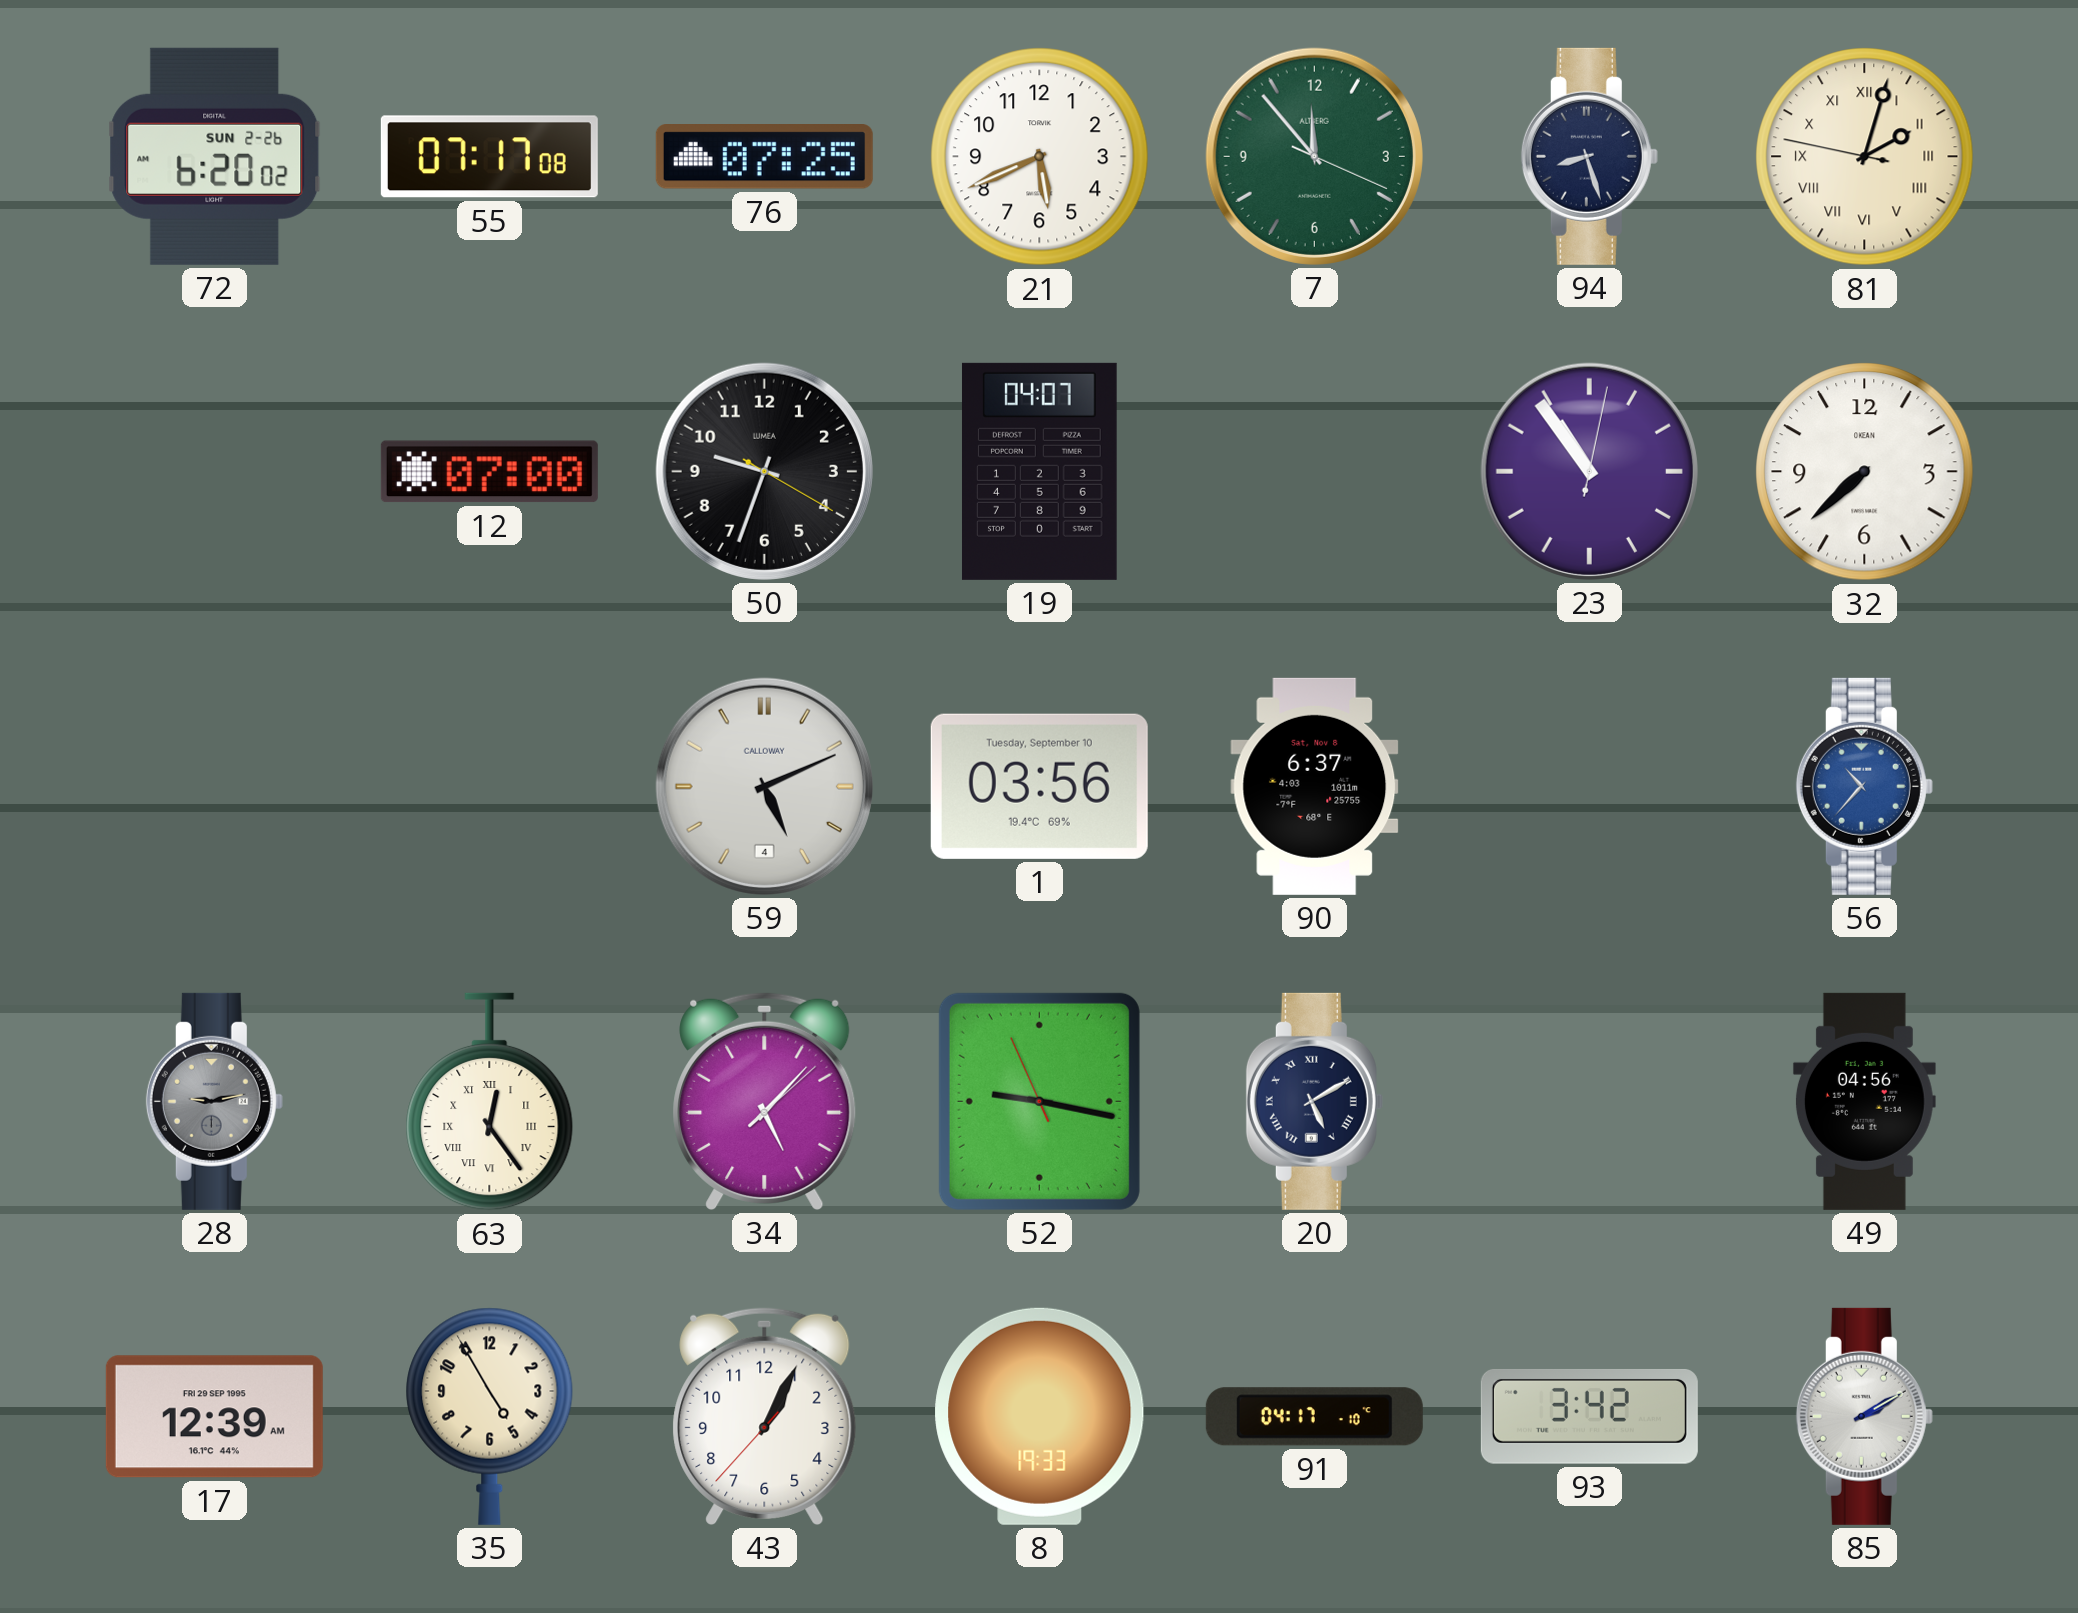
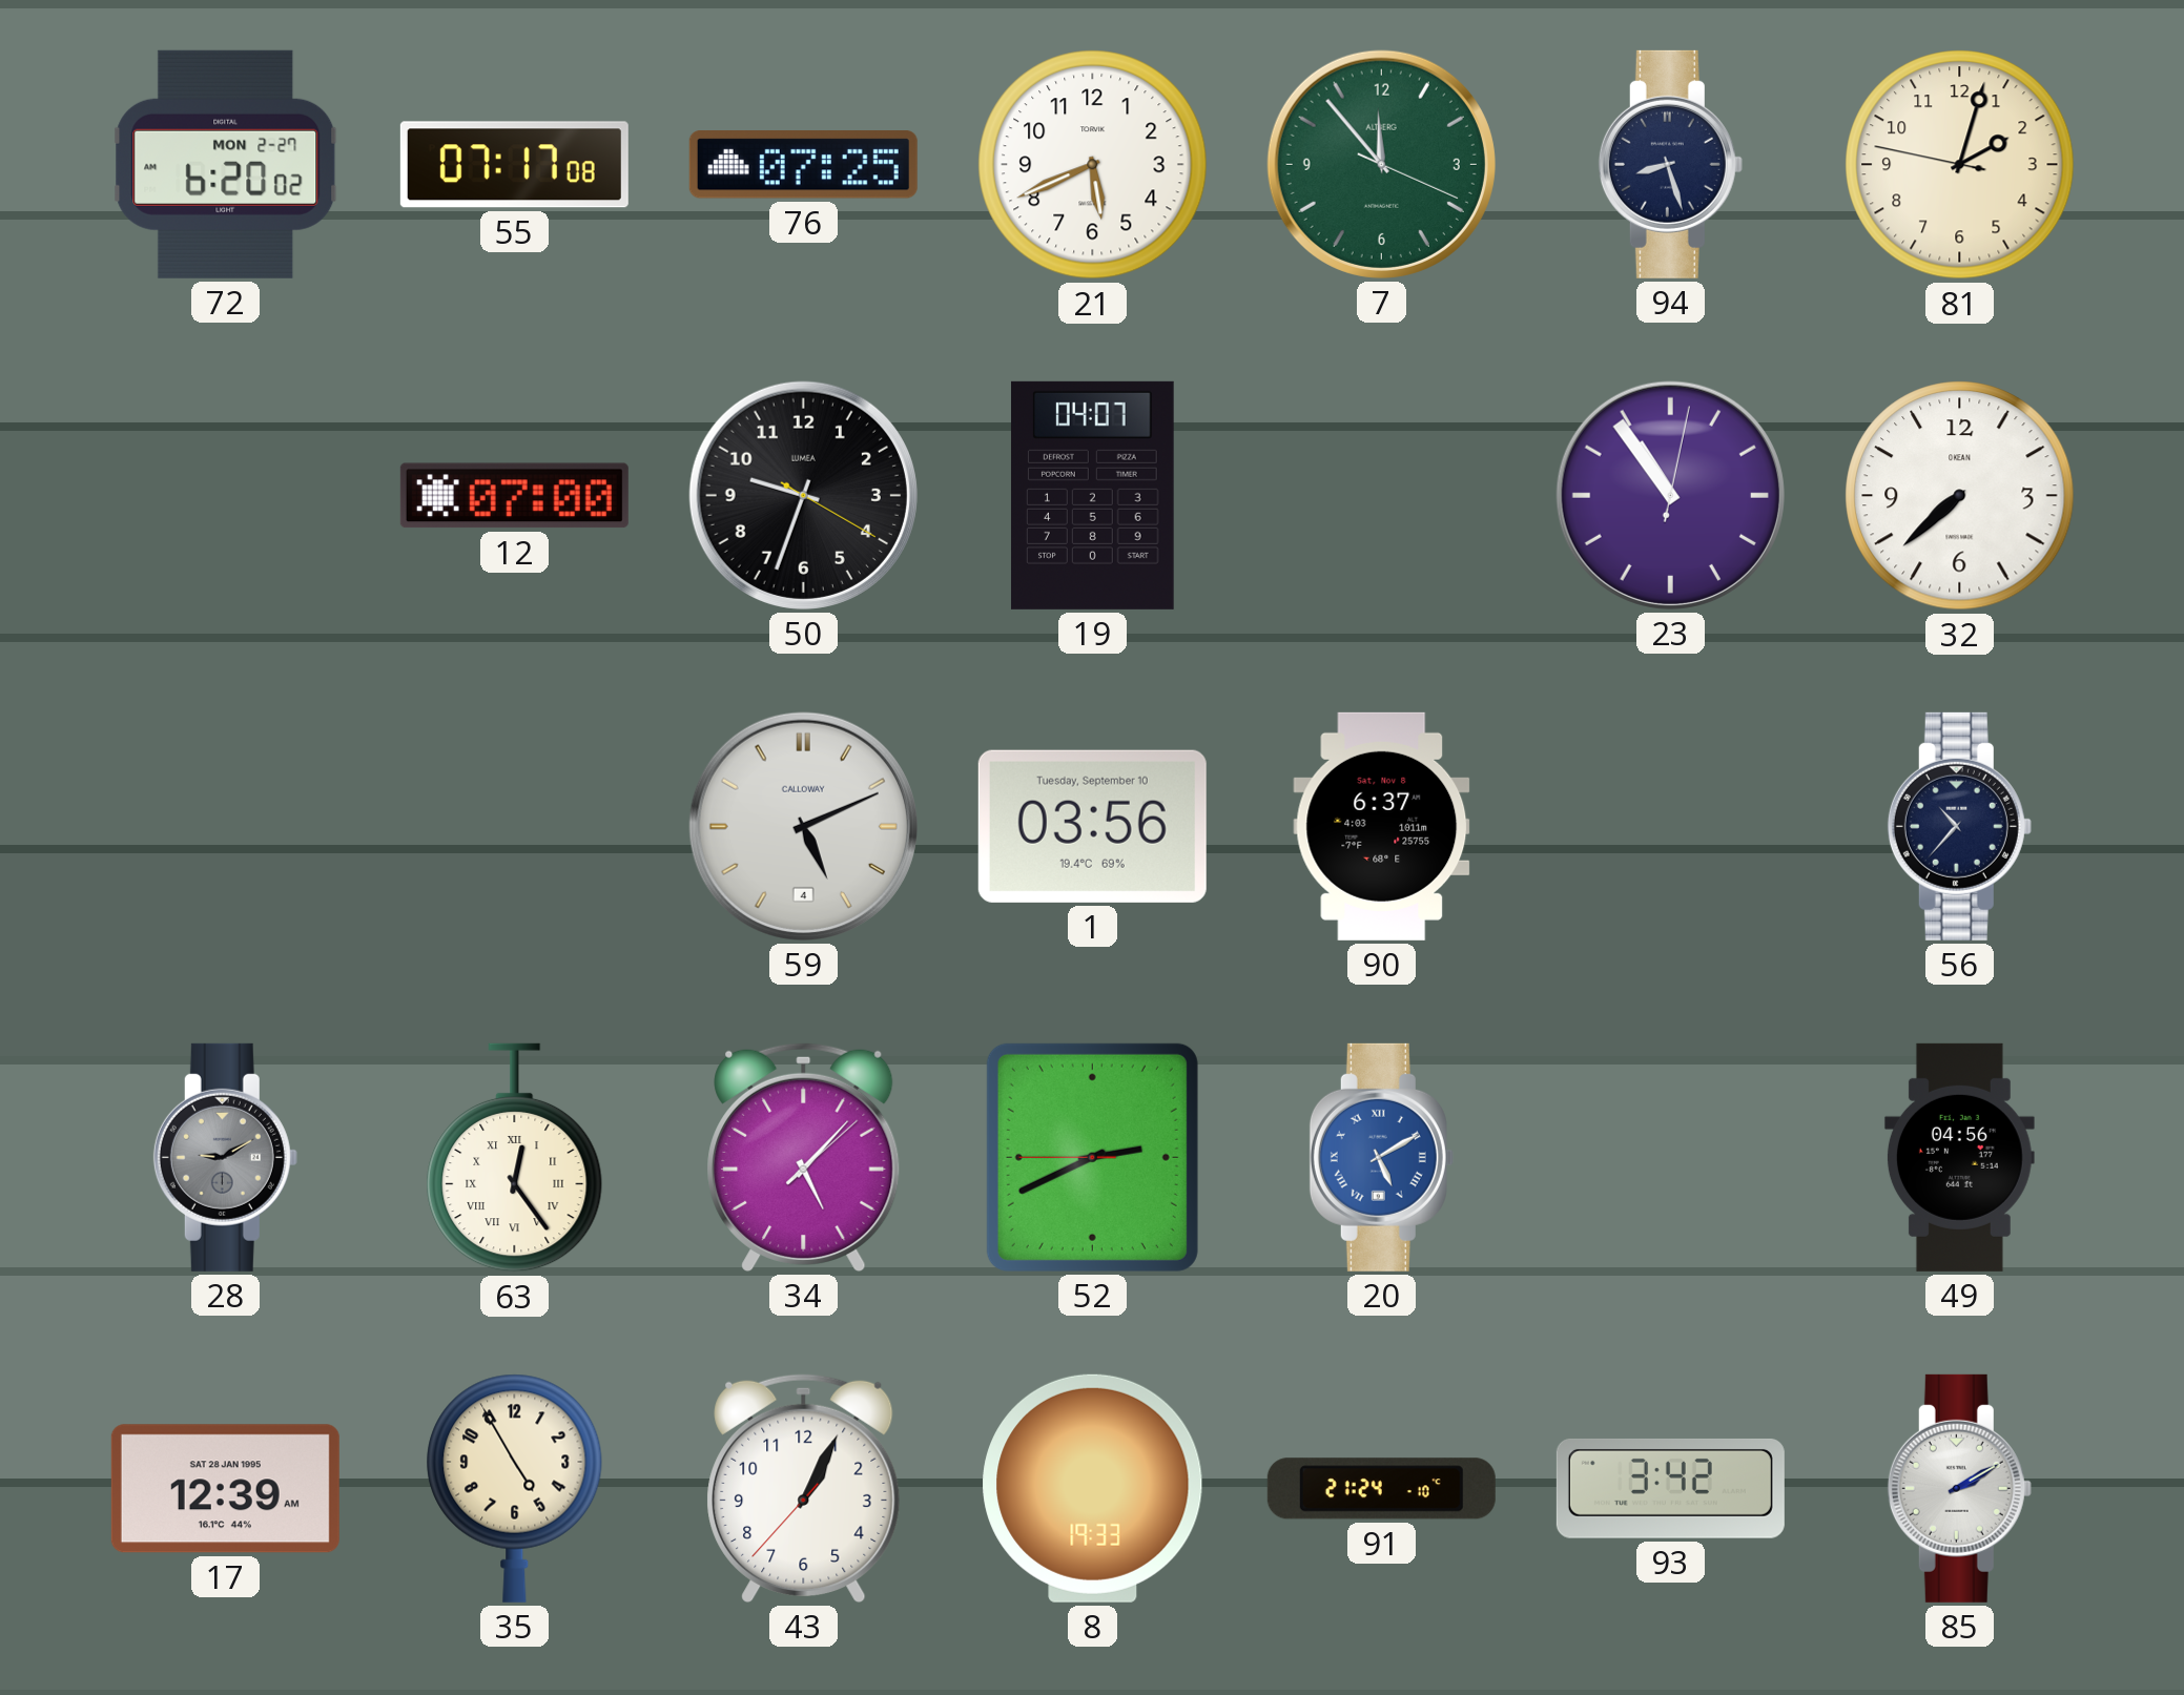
72 date: SUN 2-26 -> MON 2-27
81 numerals: Roman -> Arabic
56 dial: blue -> navy
28: 9:13 -> 9:10
52: 9:16 -> 2:40
20 dial: navy -> blue
17 date: FRI 29 SEP 1995 -> SAT 28 JAN 1995
91: 04:17 -> 21:24
